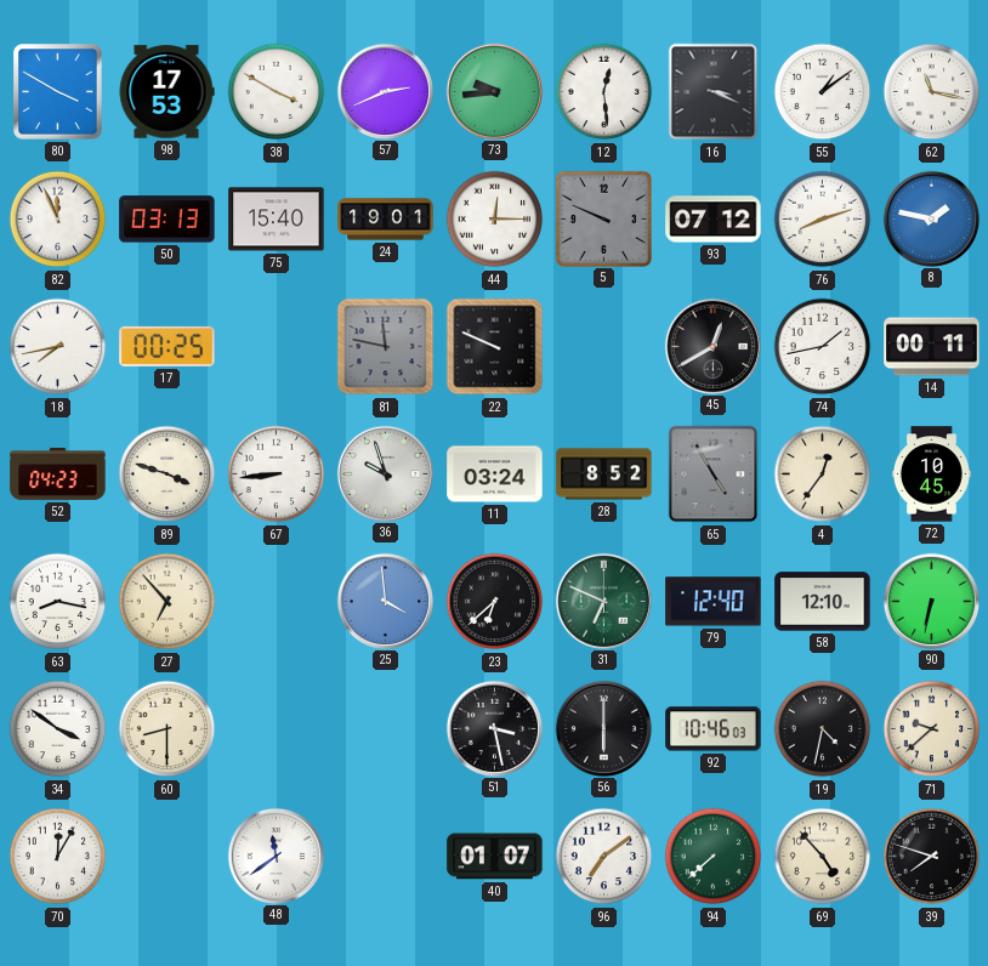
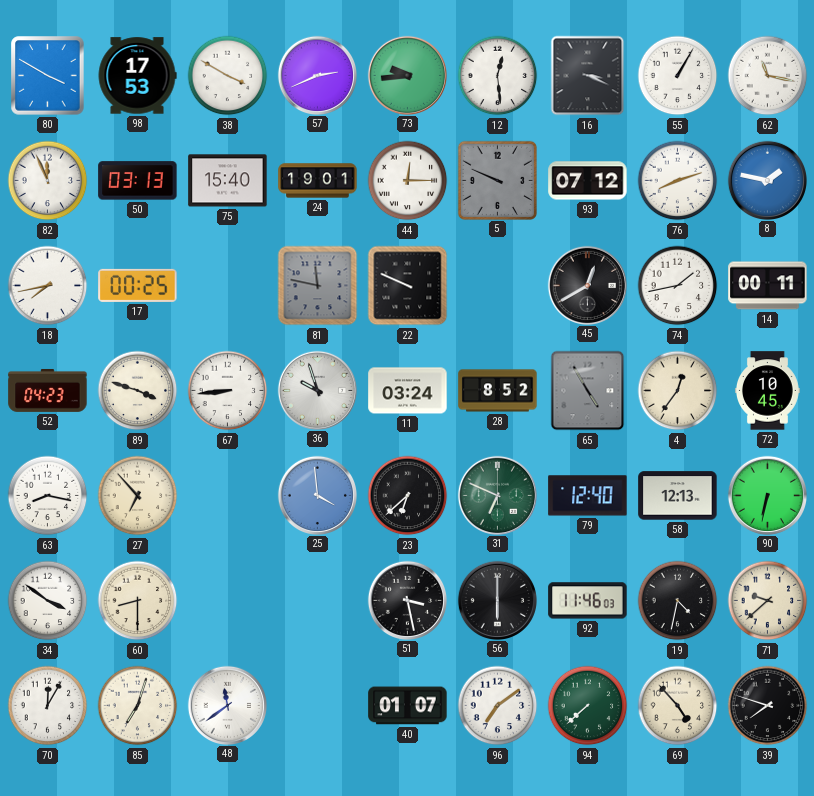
55: 1:09 -> 1:05
58: 12:10 -> 12:13
92: 10:46 -> 11:46
85: none -> 7:03
